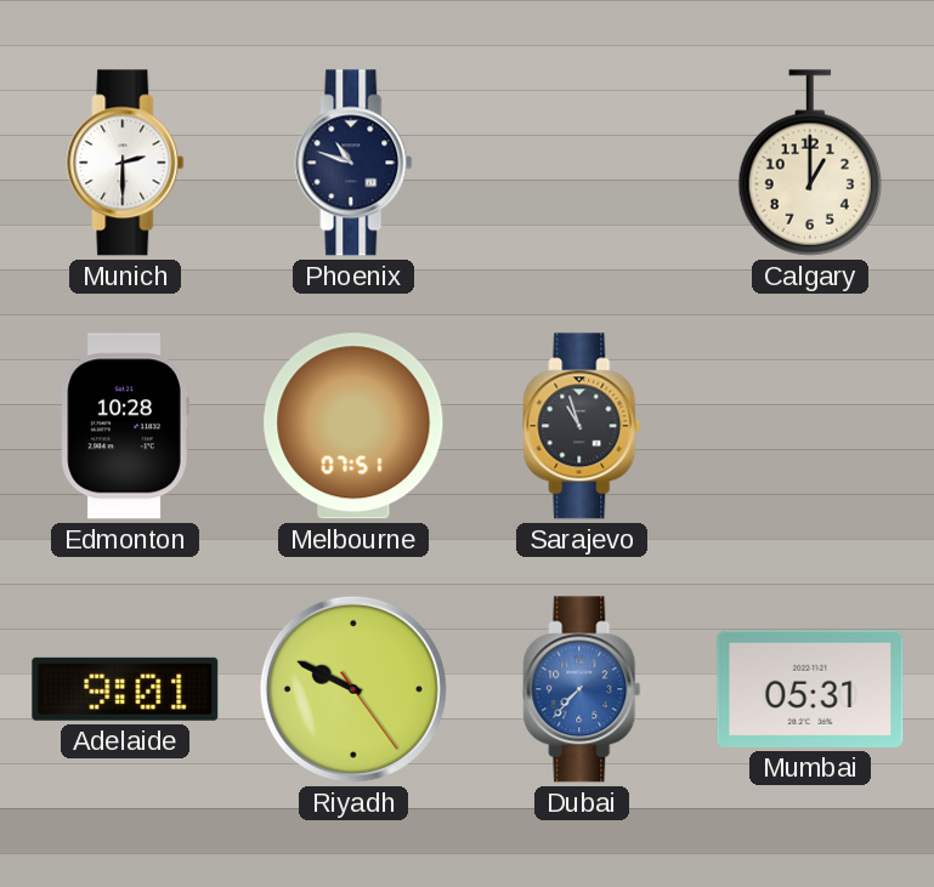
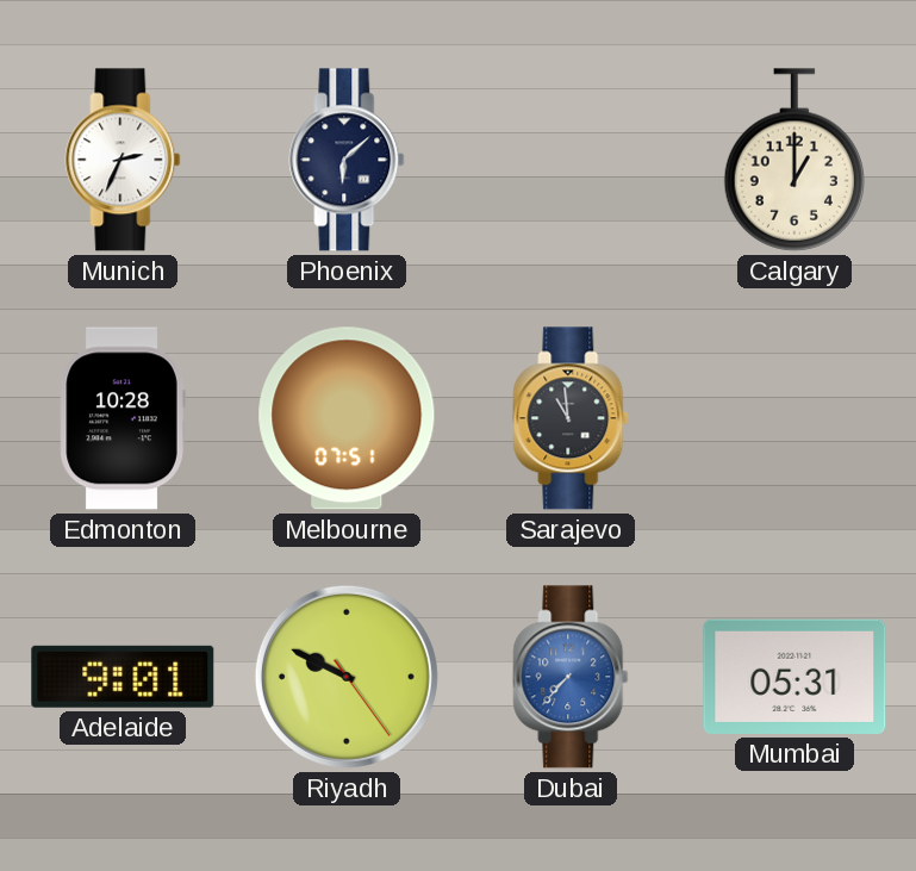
Munich: 2:30 -> 2:34
Phoenix: 10:48 -> 6:08
Sarajevo: 10:57 -> 10:59
